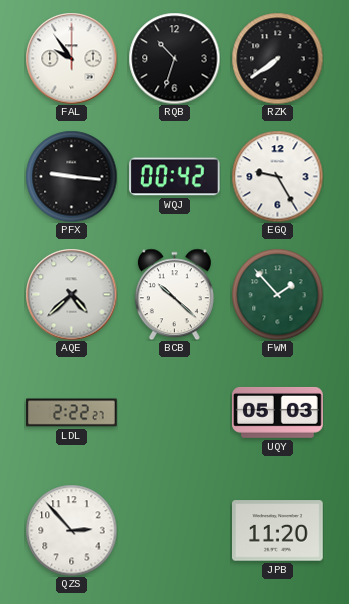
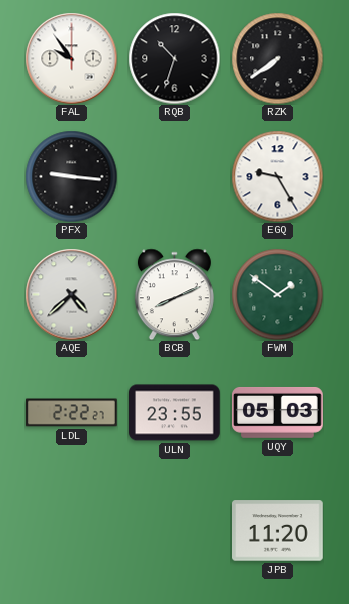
WQJ: 00:42 -> none
BCB: 10:22 -> 8:11
FWM: 1:53 -> 1:51
ULN: none -> 23:55
QZS: 2:53 -> none
